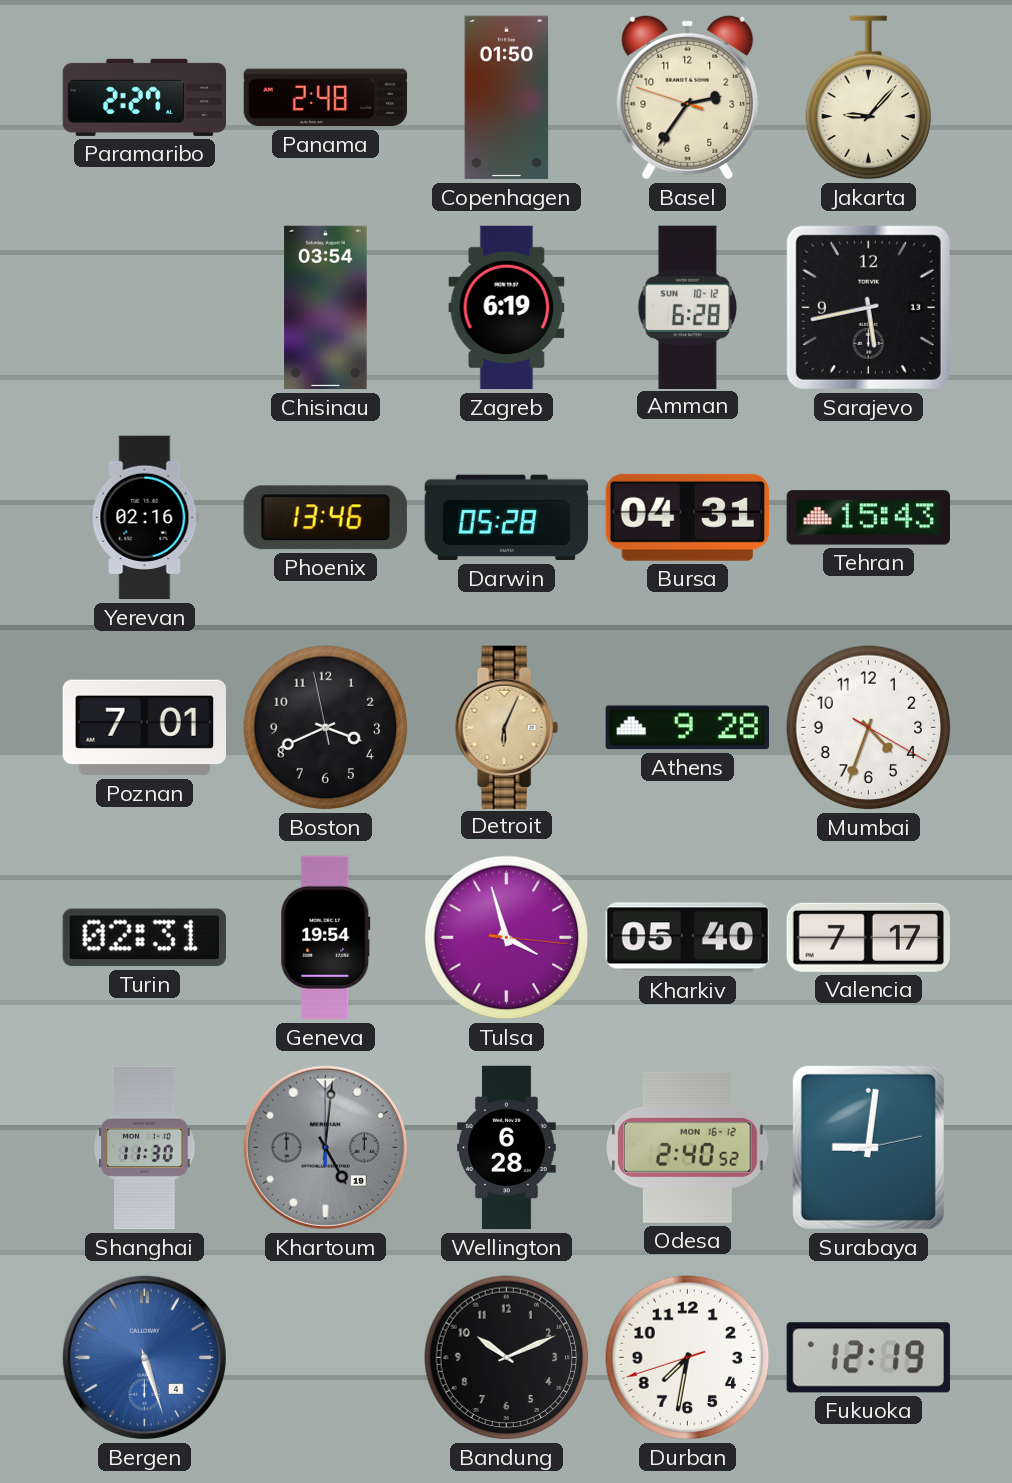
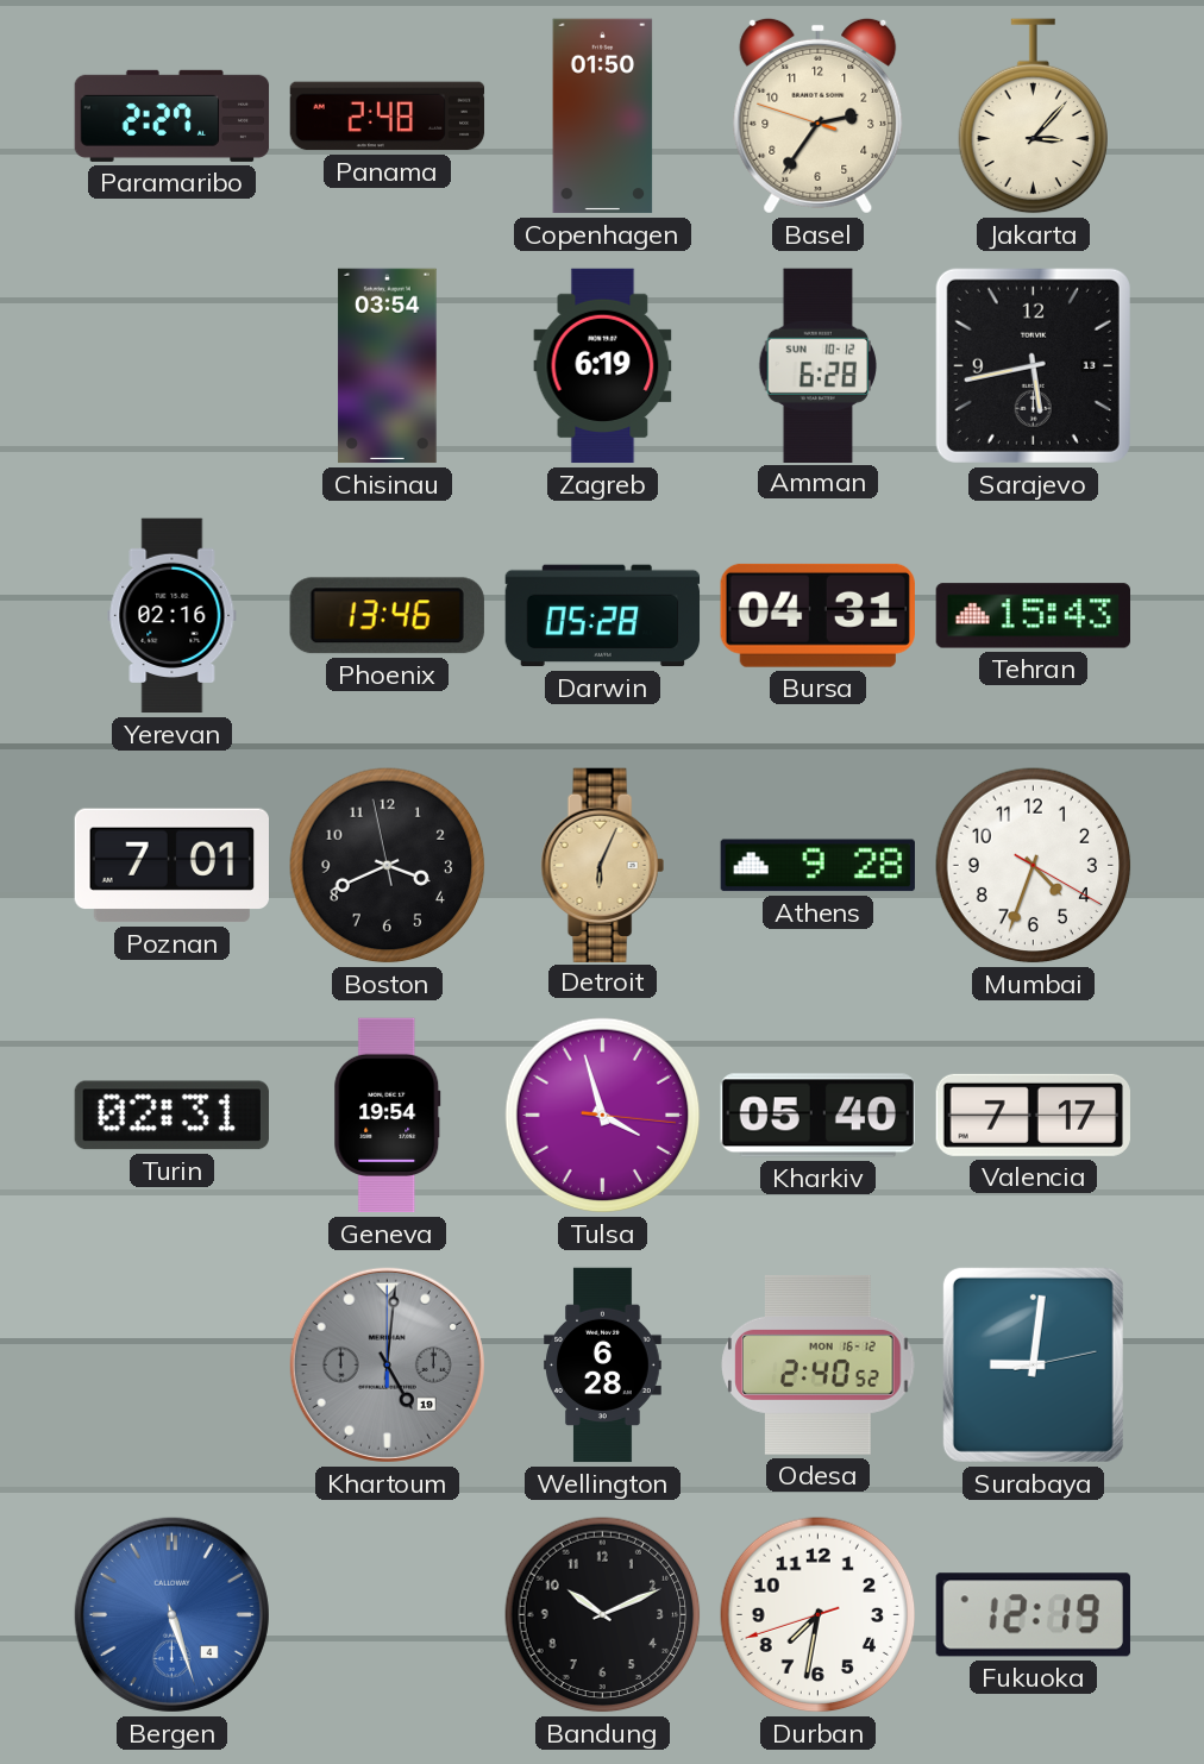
Jakarta: 9:07 -> 3:07
Shanghai: 11:30 -> none
